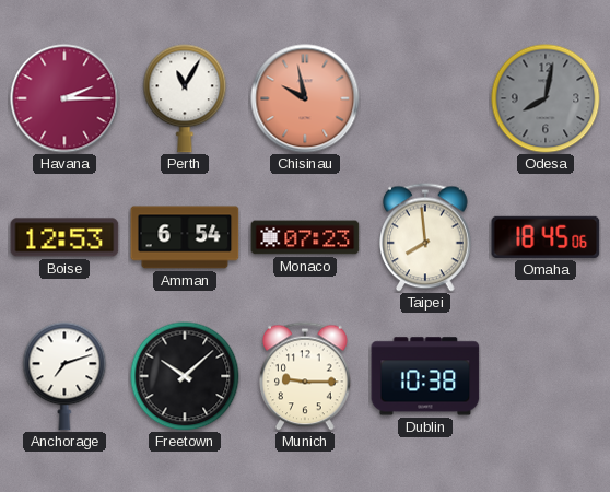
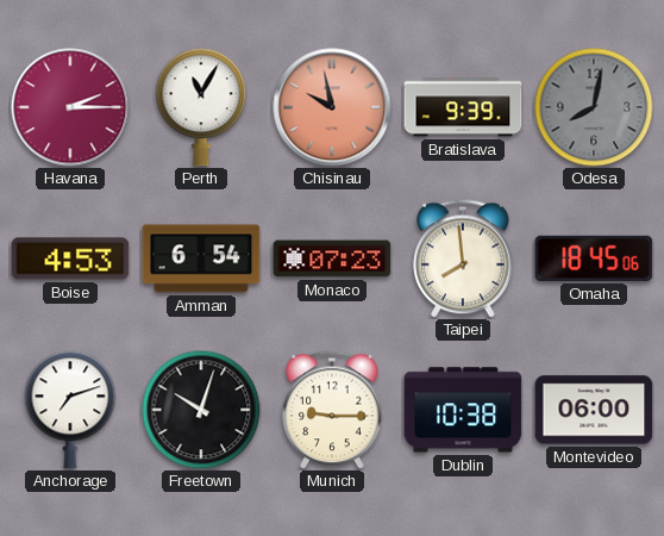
Bratislava: none -> 9:39
Boise: 12:53 -> 4:53
Freetown: 10:08 -> 10:03
Montevideo: none -> 06:00
